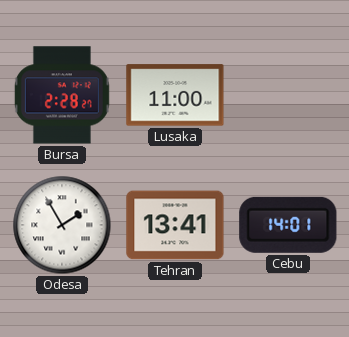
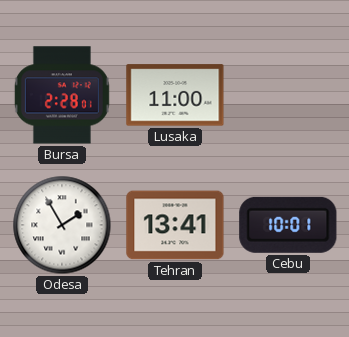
Bursa: 2:28:27 -> 2:28:01
Cebu: 14:01 -> 10:01
